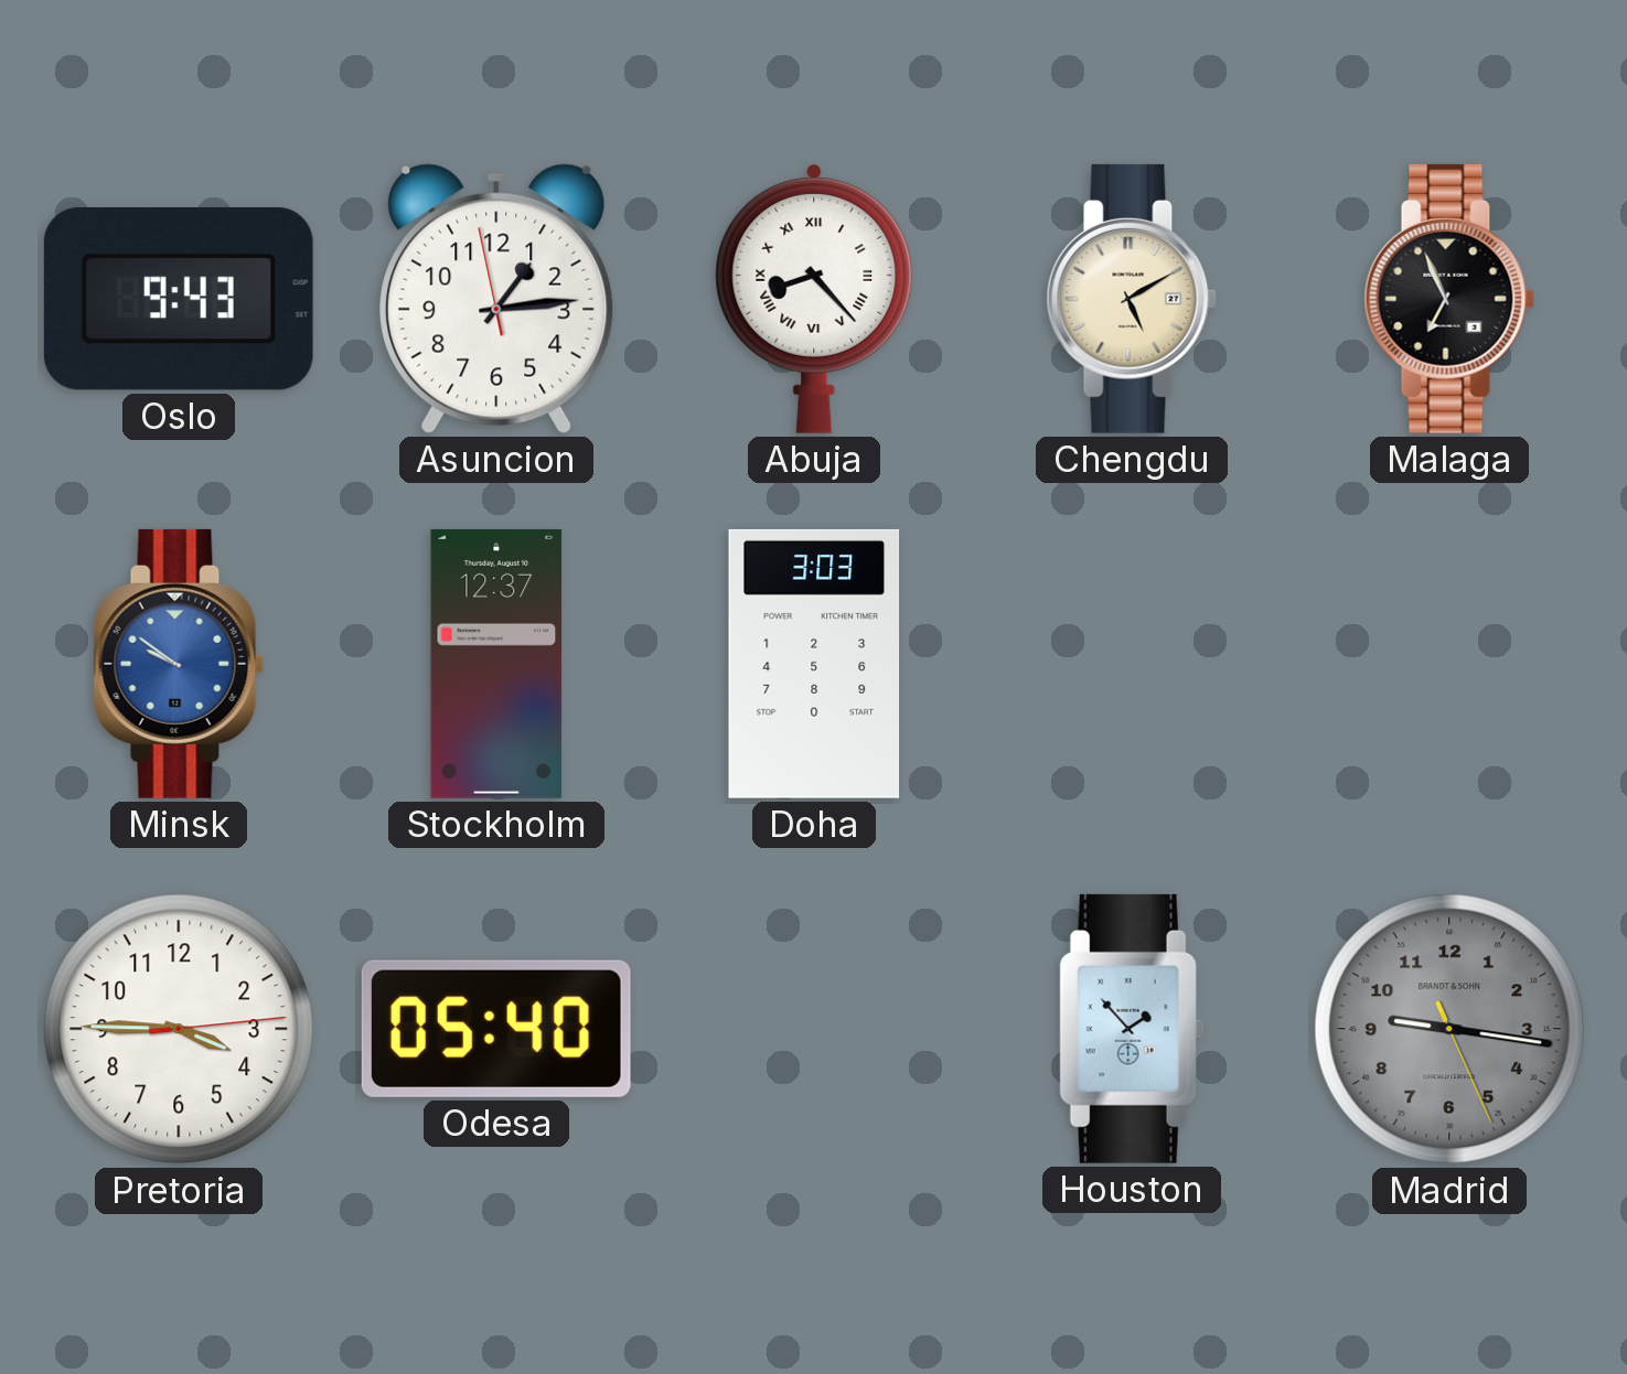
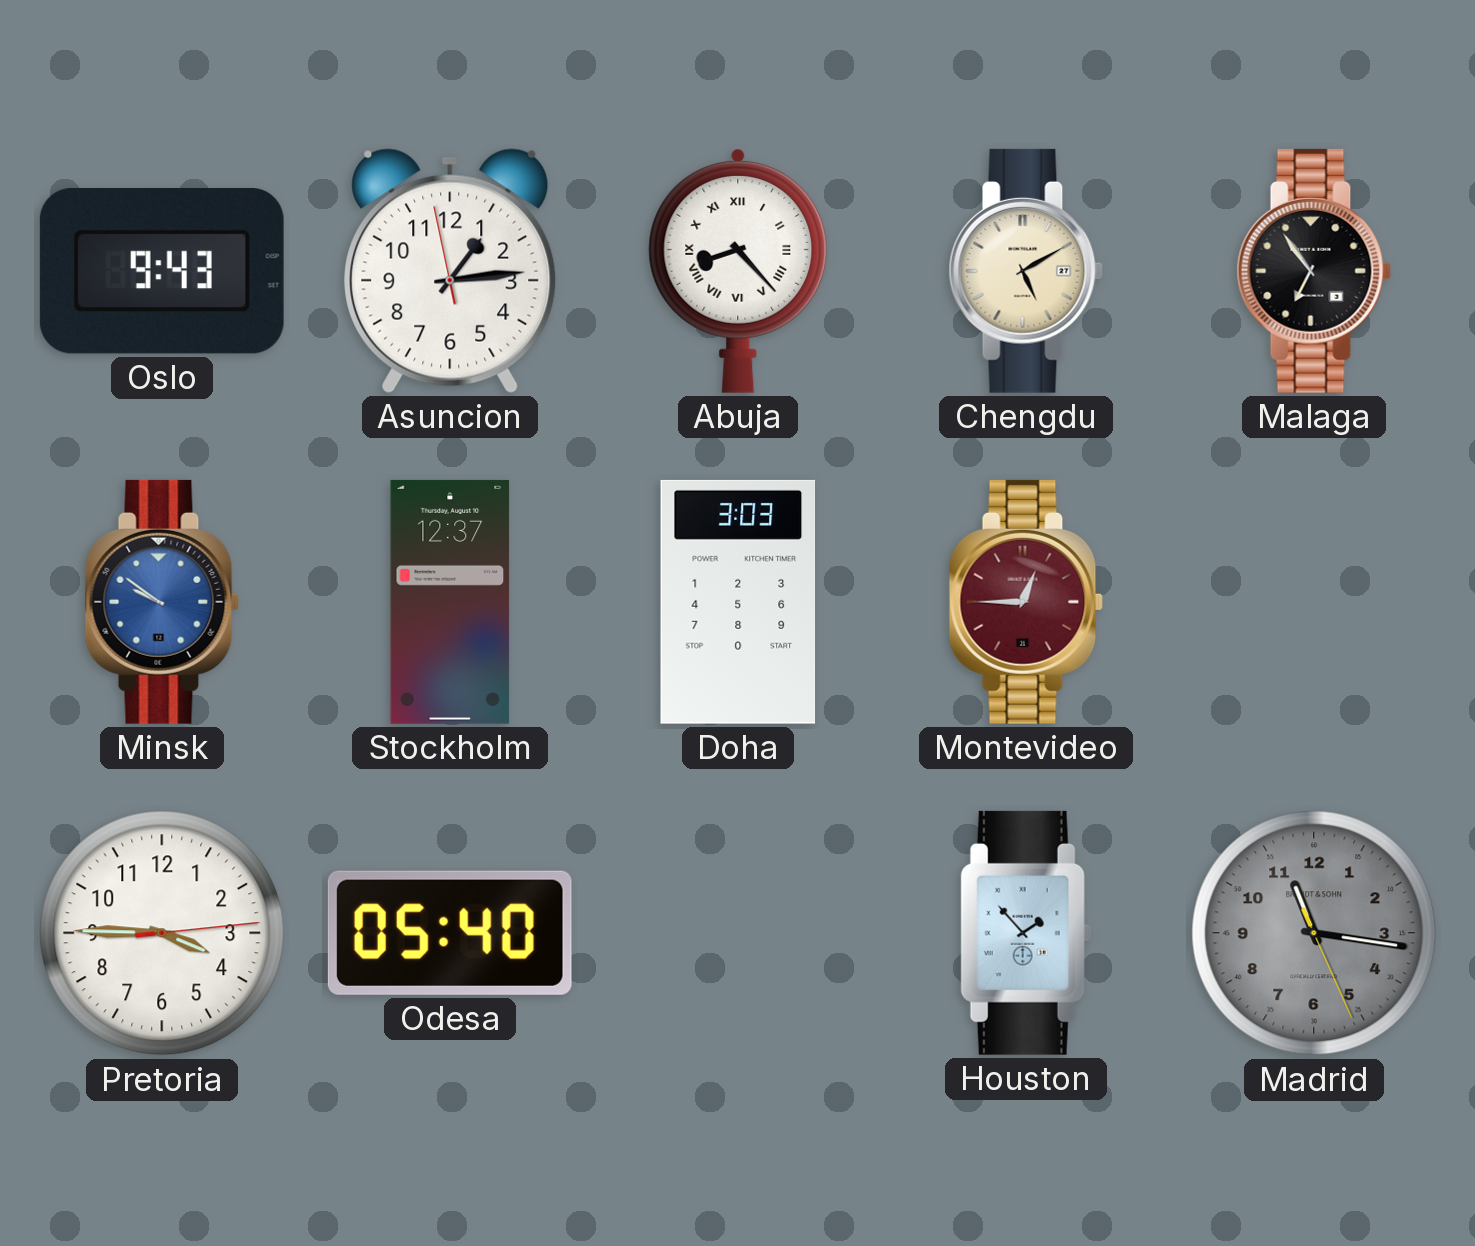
Malaga: 6:56 -> 6:54
Montevideo: none -> 12:45
Madrid: 9:16 -> 11:16
